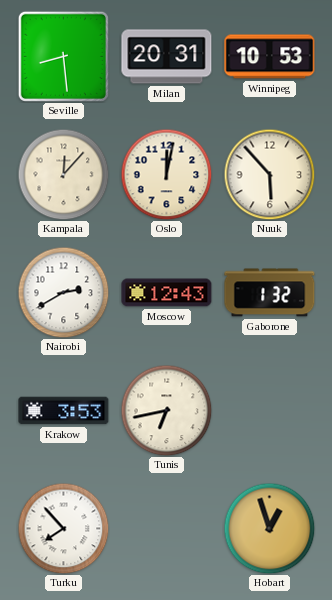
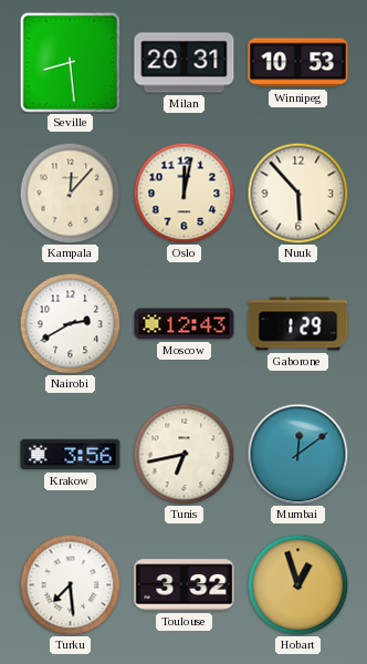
Gaborone: 1:32 -> 1:29
Krakow: 3:53 -> 3:56
Mumbai: none -> 12:09
Turku: 7:53 -> 7:29
Toulouse: none -> 3:32
